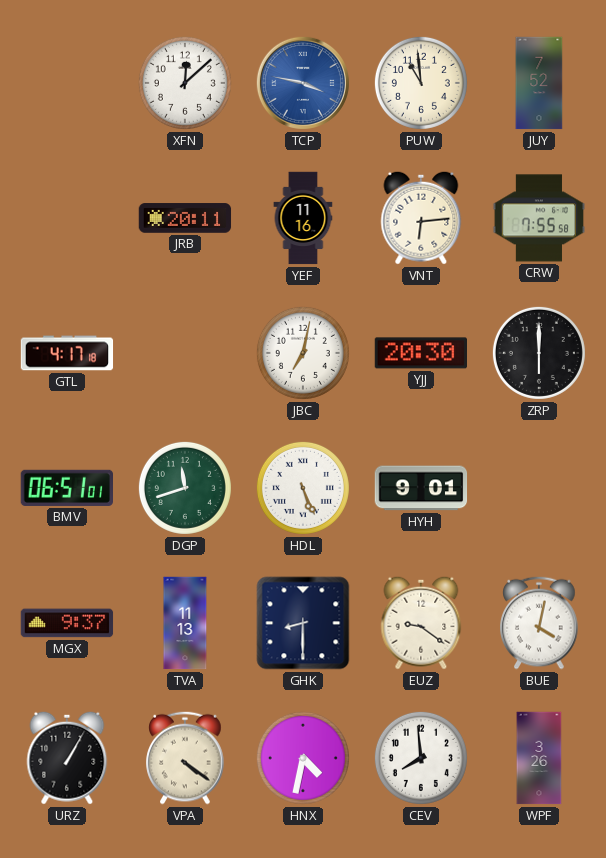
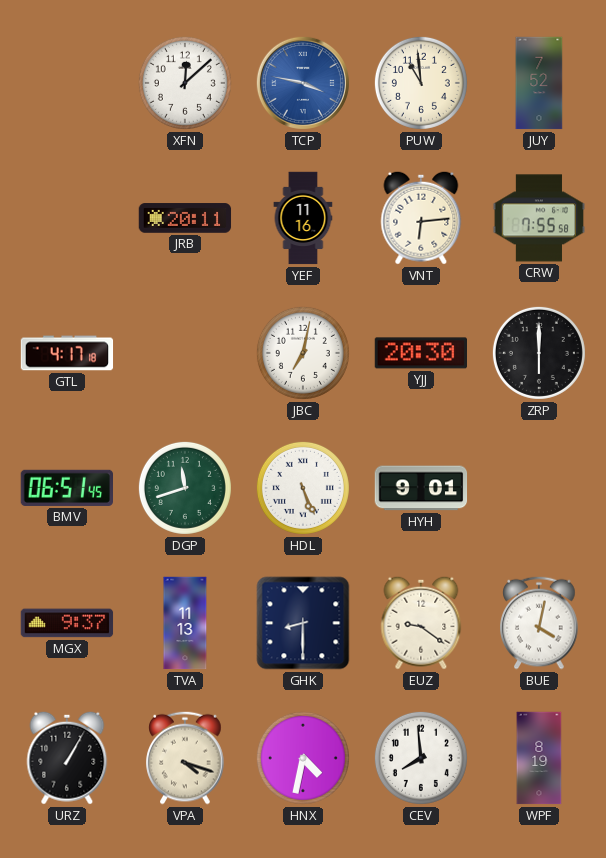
BMV: 06:51:01 -> 06:51:45
VPA: 4:21 -> 4:18
WPF: 3:26 -> 8:19
